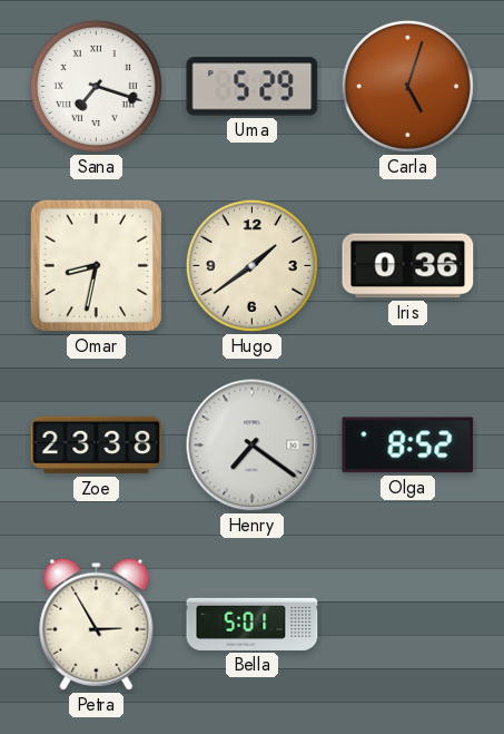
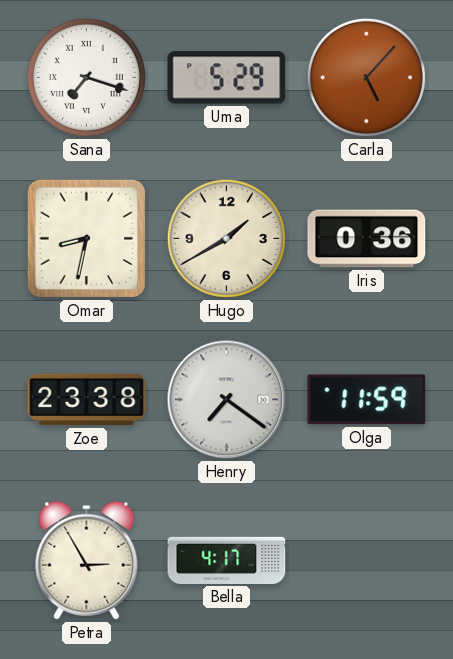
Carla: 5:03 -> 5:07
Hugo: 1:39 -> 1:40
Olga: 8:52 -> 11:59
Bella: 5:01 -> 4:17
